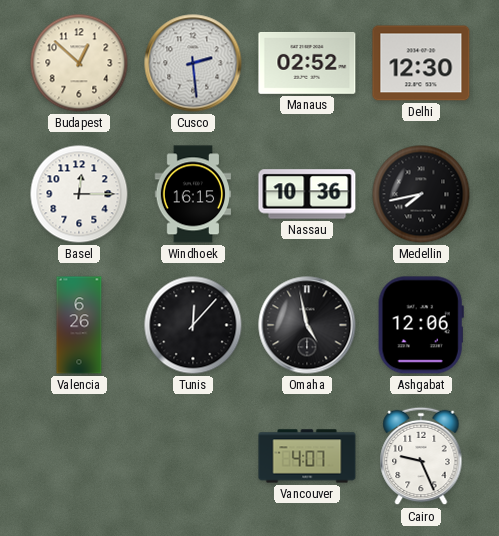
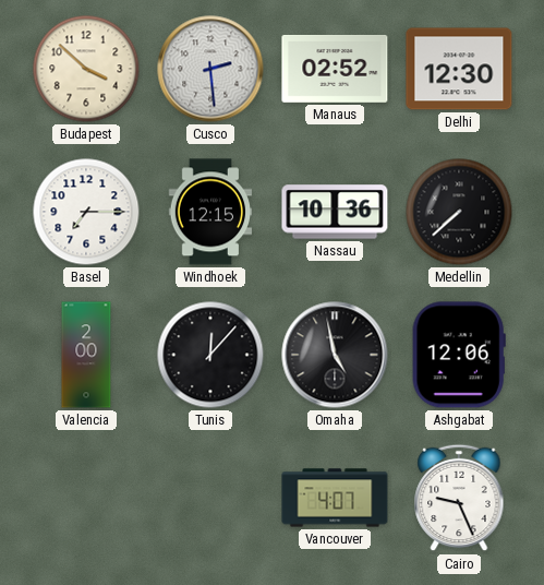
Budapest: 12:52 -> 3:52
Basel: 12:15 -> 7:15
Windhoek: 16:15 -> 12:15
Medellin: 7:43 -> 7:38
Valencia: 6:26 -> 2:00
